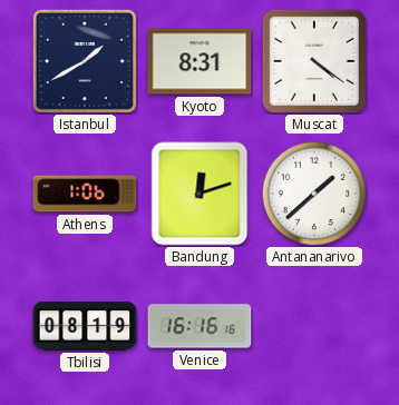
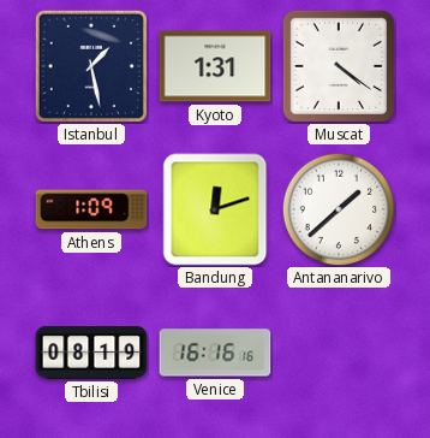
Istanbul: 1:40 -> 1:28
Kyoto: 8:31 -> 1:31
Athens: 1:06 -> 1:09
